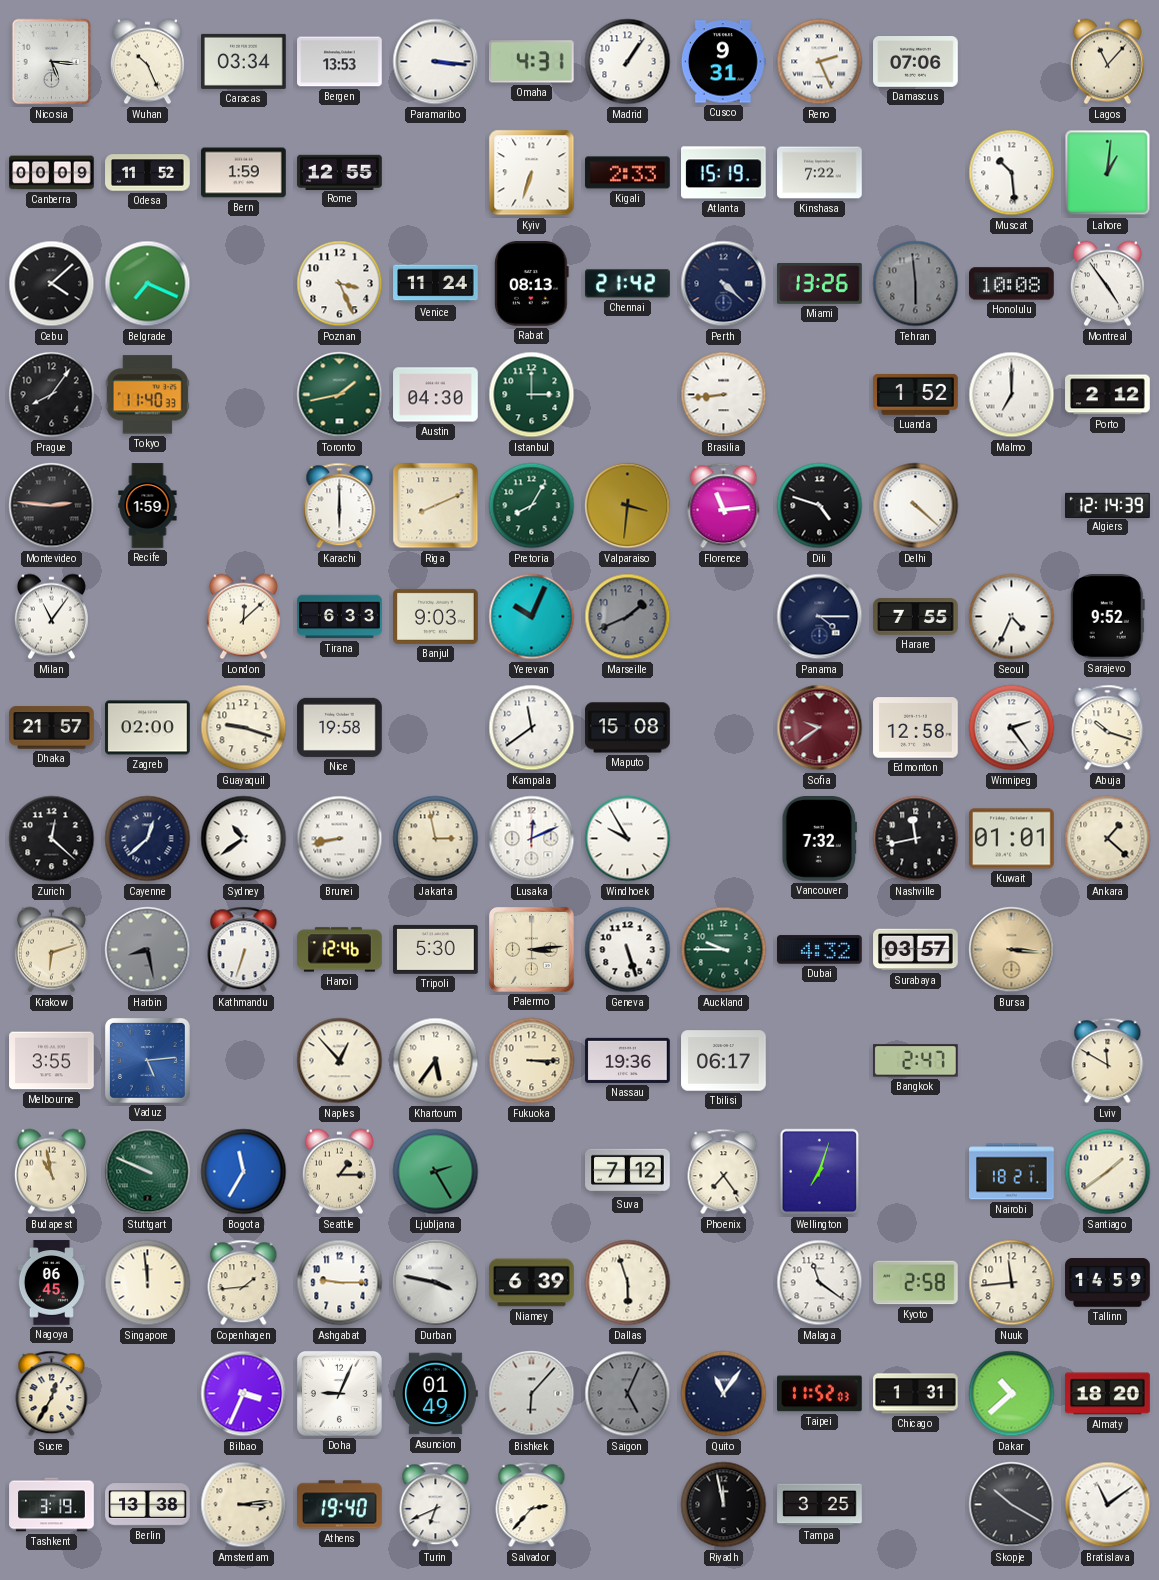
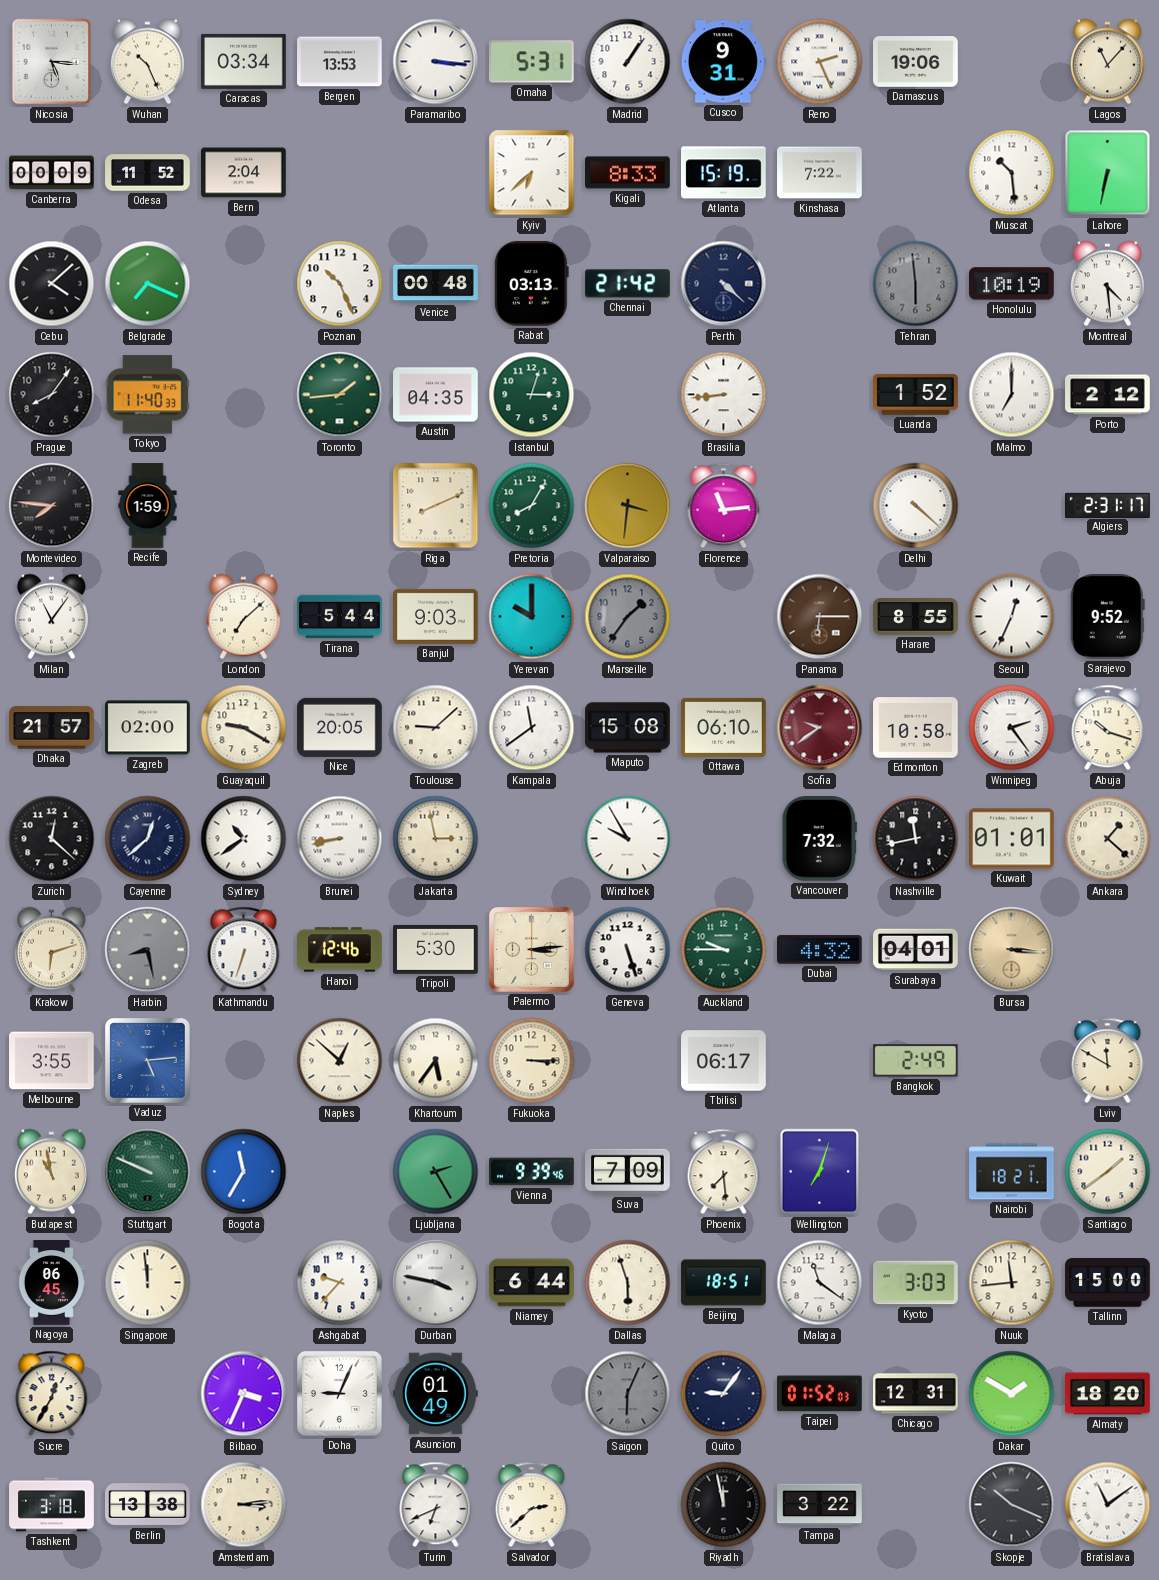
Omaha: 4:31 -> 5:31
Damascus: 07:06 -> 19:06
Bern: 1:59 -> 2:04
Rome: 12:55 -> none
Kyiv: 6:33 -> 6:38
Kigali: 2:33 -> 8:33
Lahore: 1:01 -> 6:32
Poznan: 3:26 -> 10:26
Venice: 11:24 -> 00:48
Rabat: 08:13 -> 03:13
Miami: 13:26 -> none
Honolulu: 10:08 -> 10:19
Montreal: 4:54 -> 4:29
Toronto: 1:43 -> 1:44
Austin: 04:30 -> 04:35
Istanbul: 3:00 -> 3:03
Montevideo: 2:46 -> 7:46
Karachi: 6:00 -> none
Dili: 4:48 -> none
Algiers: 12:14 -> 2:31
London: 12:08 -> 7:08
Tirana: 6:33 -> 5:44
Yerevan: 10:04 -> 10:00
Marseille: 1:41 -> 1:36
Panama: 4:15 -> 6:15
Panama dial: navy -> brown
Harare: 7:55 -> 8:55
Seoul: 4:34 -> 12:34
Guayaquil: 9:18 -> 9:20
Nice: 19:58 -> 20:05
Toulouse: none -> 9:08
Ottawa: none -> 06:10
Edmonton: 12:58 -> 10:58
Lusaka: 12:11 -> none
Surabaya: 03:57 -> 04:01
Naples: 12:53 -> 12:52
Nassau: 19:36 -> none
Bangkok: 2:47 -> 2:49
Seattle: 1:15 -> none
Vienna: none -> 9:39
Suva: 7:12 -> 7:09
Phoenix: 7:24 -> 7:29
Copenhagen: 1:44 -> none
Ashgabat: 9:15 -> 9:37
Niamey: 6:39 -> 6:44
Beijing: none -> 18:51
Kyoto: 2:58 -> 3:03
Tallinn: 14:59 -> 15:00
Bishkek: 6:07 -> none
Saigon: 5:04 -> 6:04
Quito: 11:06 -> 9:06
Taipei: 11:52 -> 01:52
Chicago: 1:31 -> 12:31
Dakar: 10:38 -> 1:50
Tashkent: 3:19 -> 3:18
Athens: 19:40 -> none
Salvador: 2:37 -> 2:38
Tampa: 3:25 -> 3:22
Skopje: 10:20 -> 10:19
